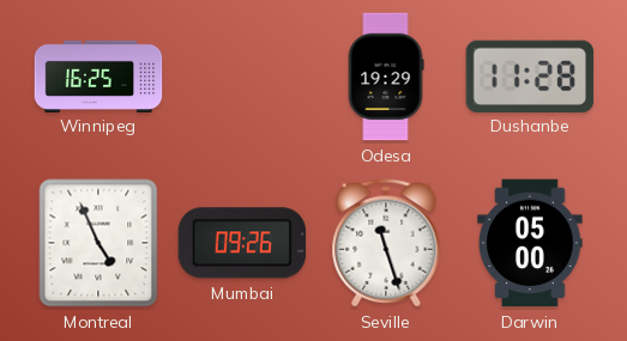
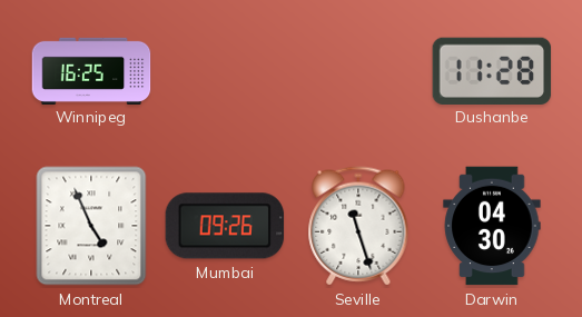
Odesa: 19:29 -> none
Darwin: 05:00 -> 04:30
